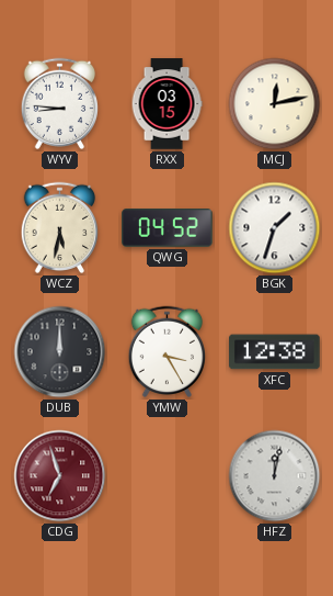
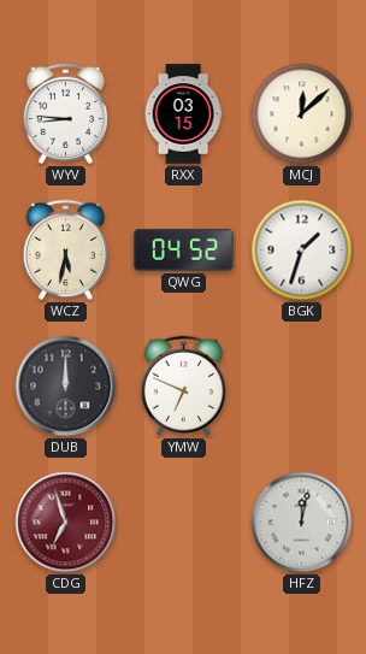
MCJ: 12:13 -> 12:08
YMW: 3:25 -> 6:49
XFC: 12:38 -> none
